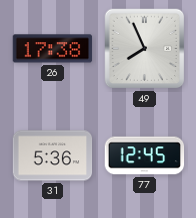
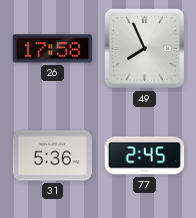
26: 17:38 -> 17:58
77: 12:45 -> 2:45
